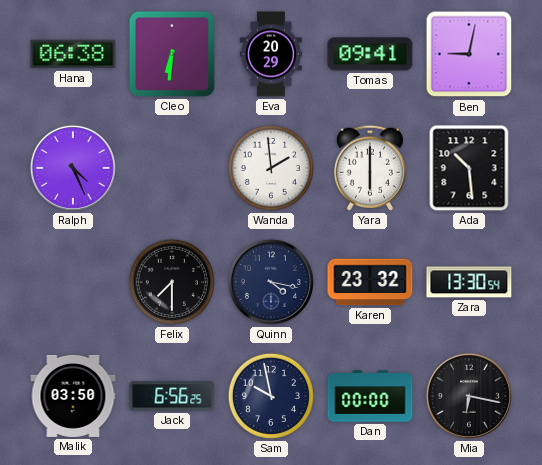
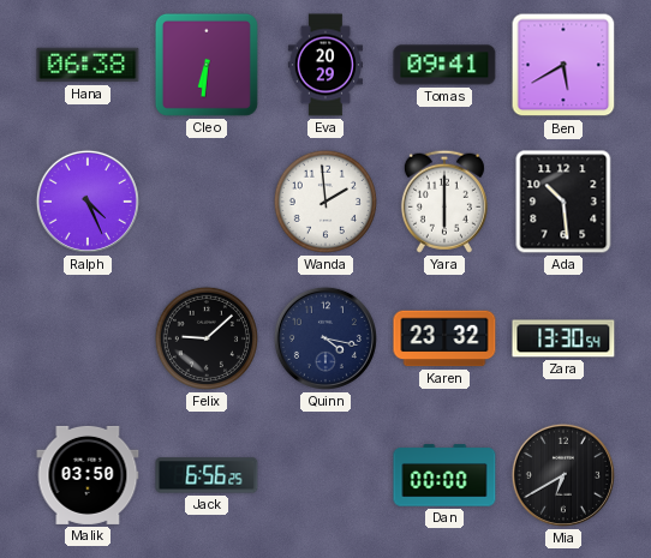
Ben: 9:02 -> 5:40
Felix: 7:30 -> 9:08
Sam: 9:58 -> none
Mia: 6:17 -> 6:40
